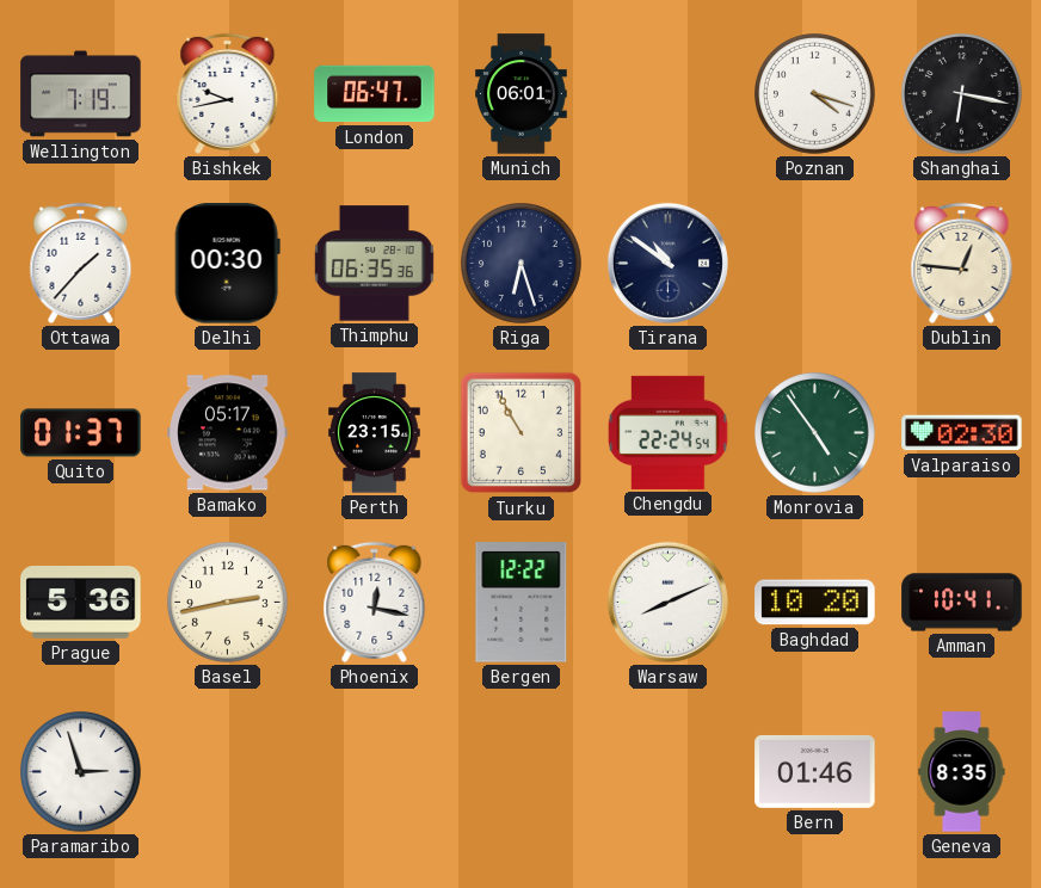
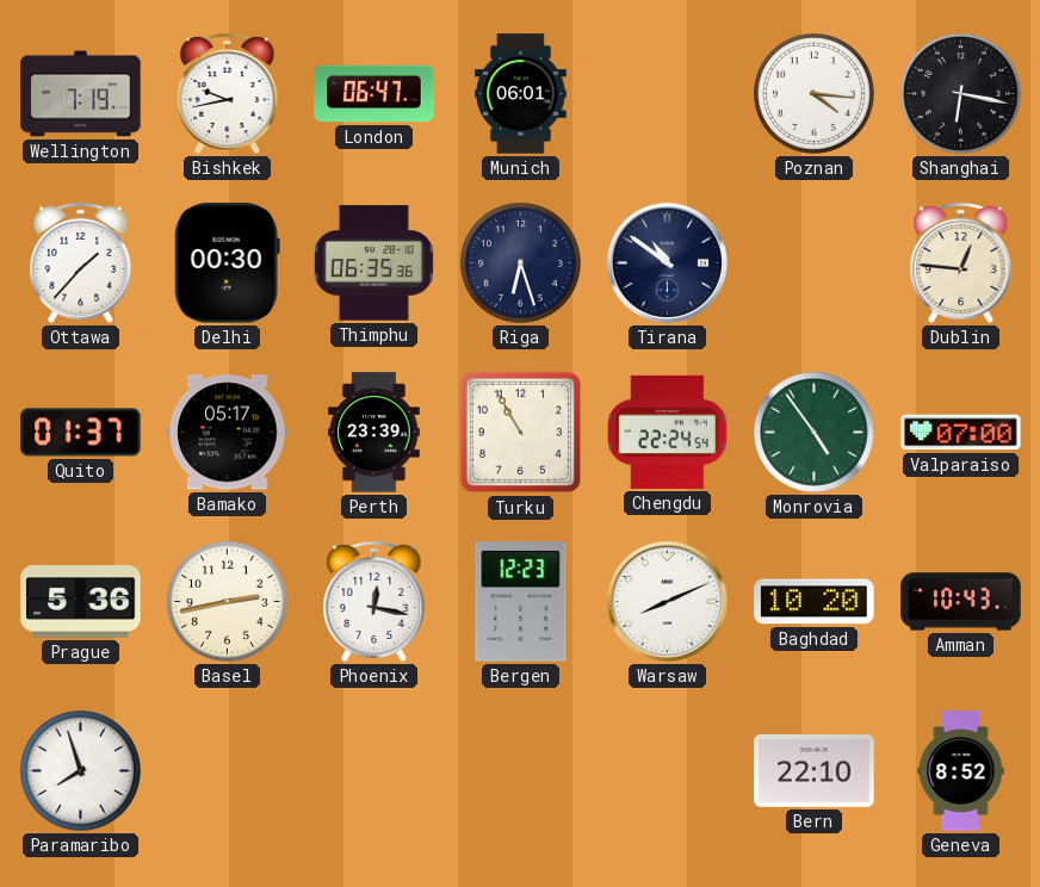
Poznan: 4:18 -> 4:16
Perth: 23:15 -> 23:39
Valparaiso: 02:30 -> 07:00
Bergen: 12:22 -> 12:23
Amman: 10:41 -> 10:43
Paramaribo: 2:57 -> 7:57
Bern: 01:46 -> 22:10
Geneva: 8:35 -> 8:52
